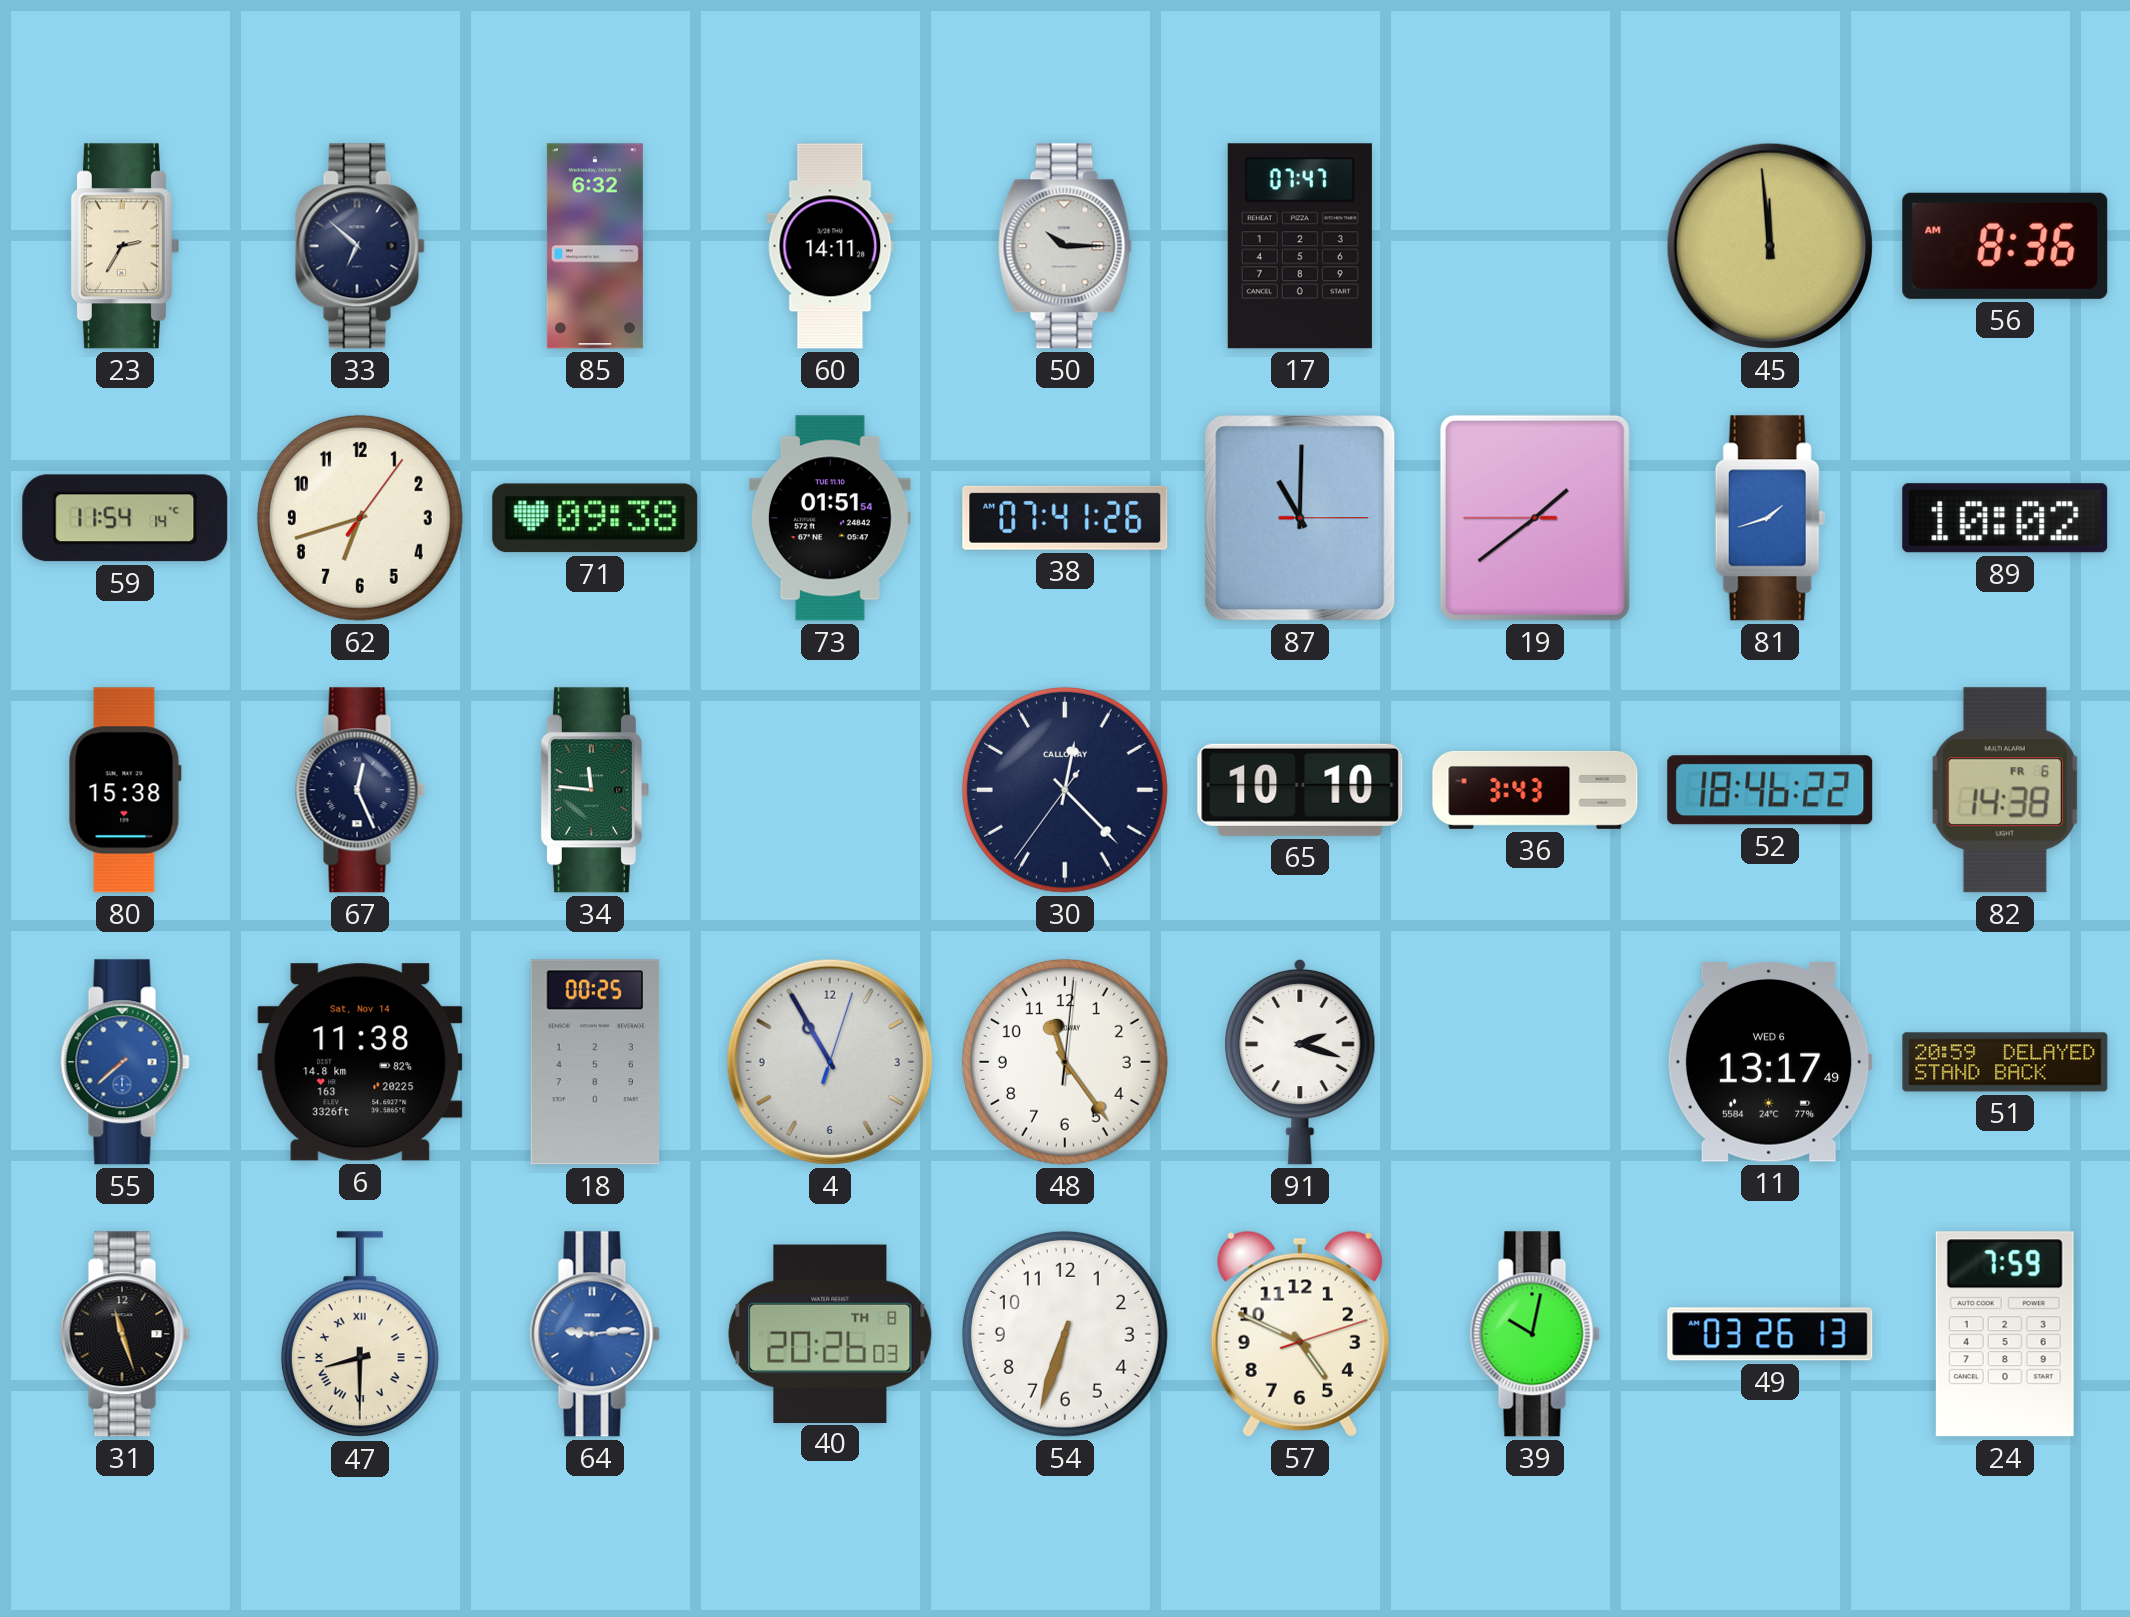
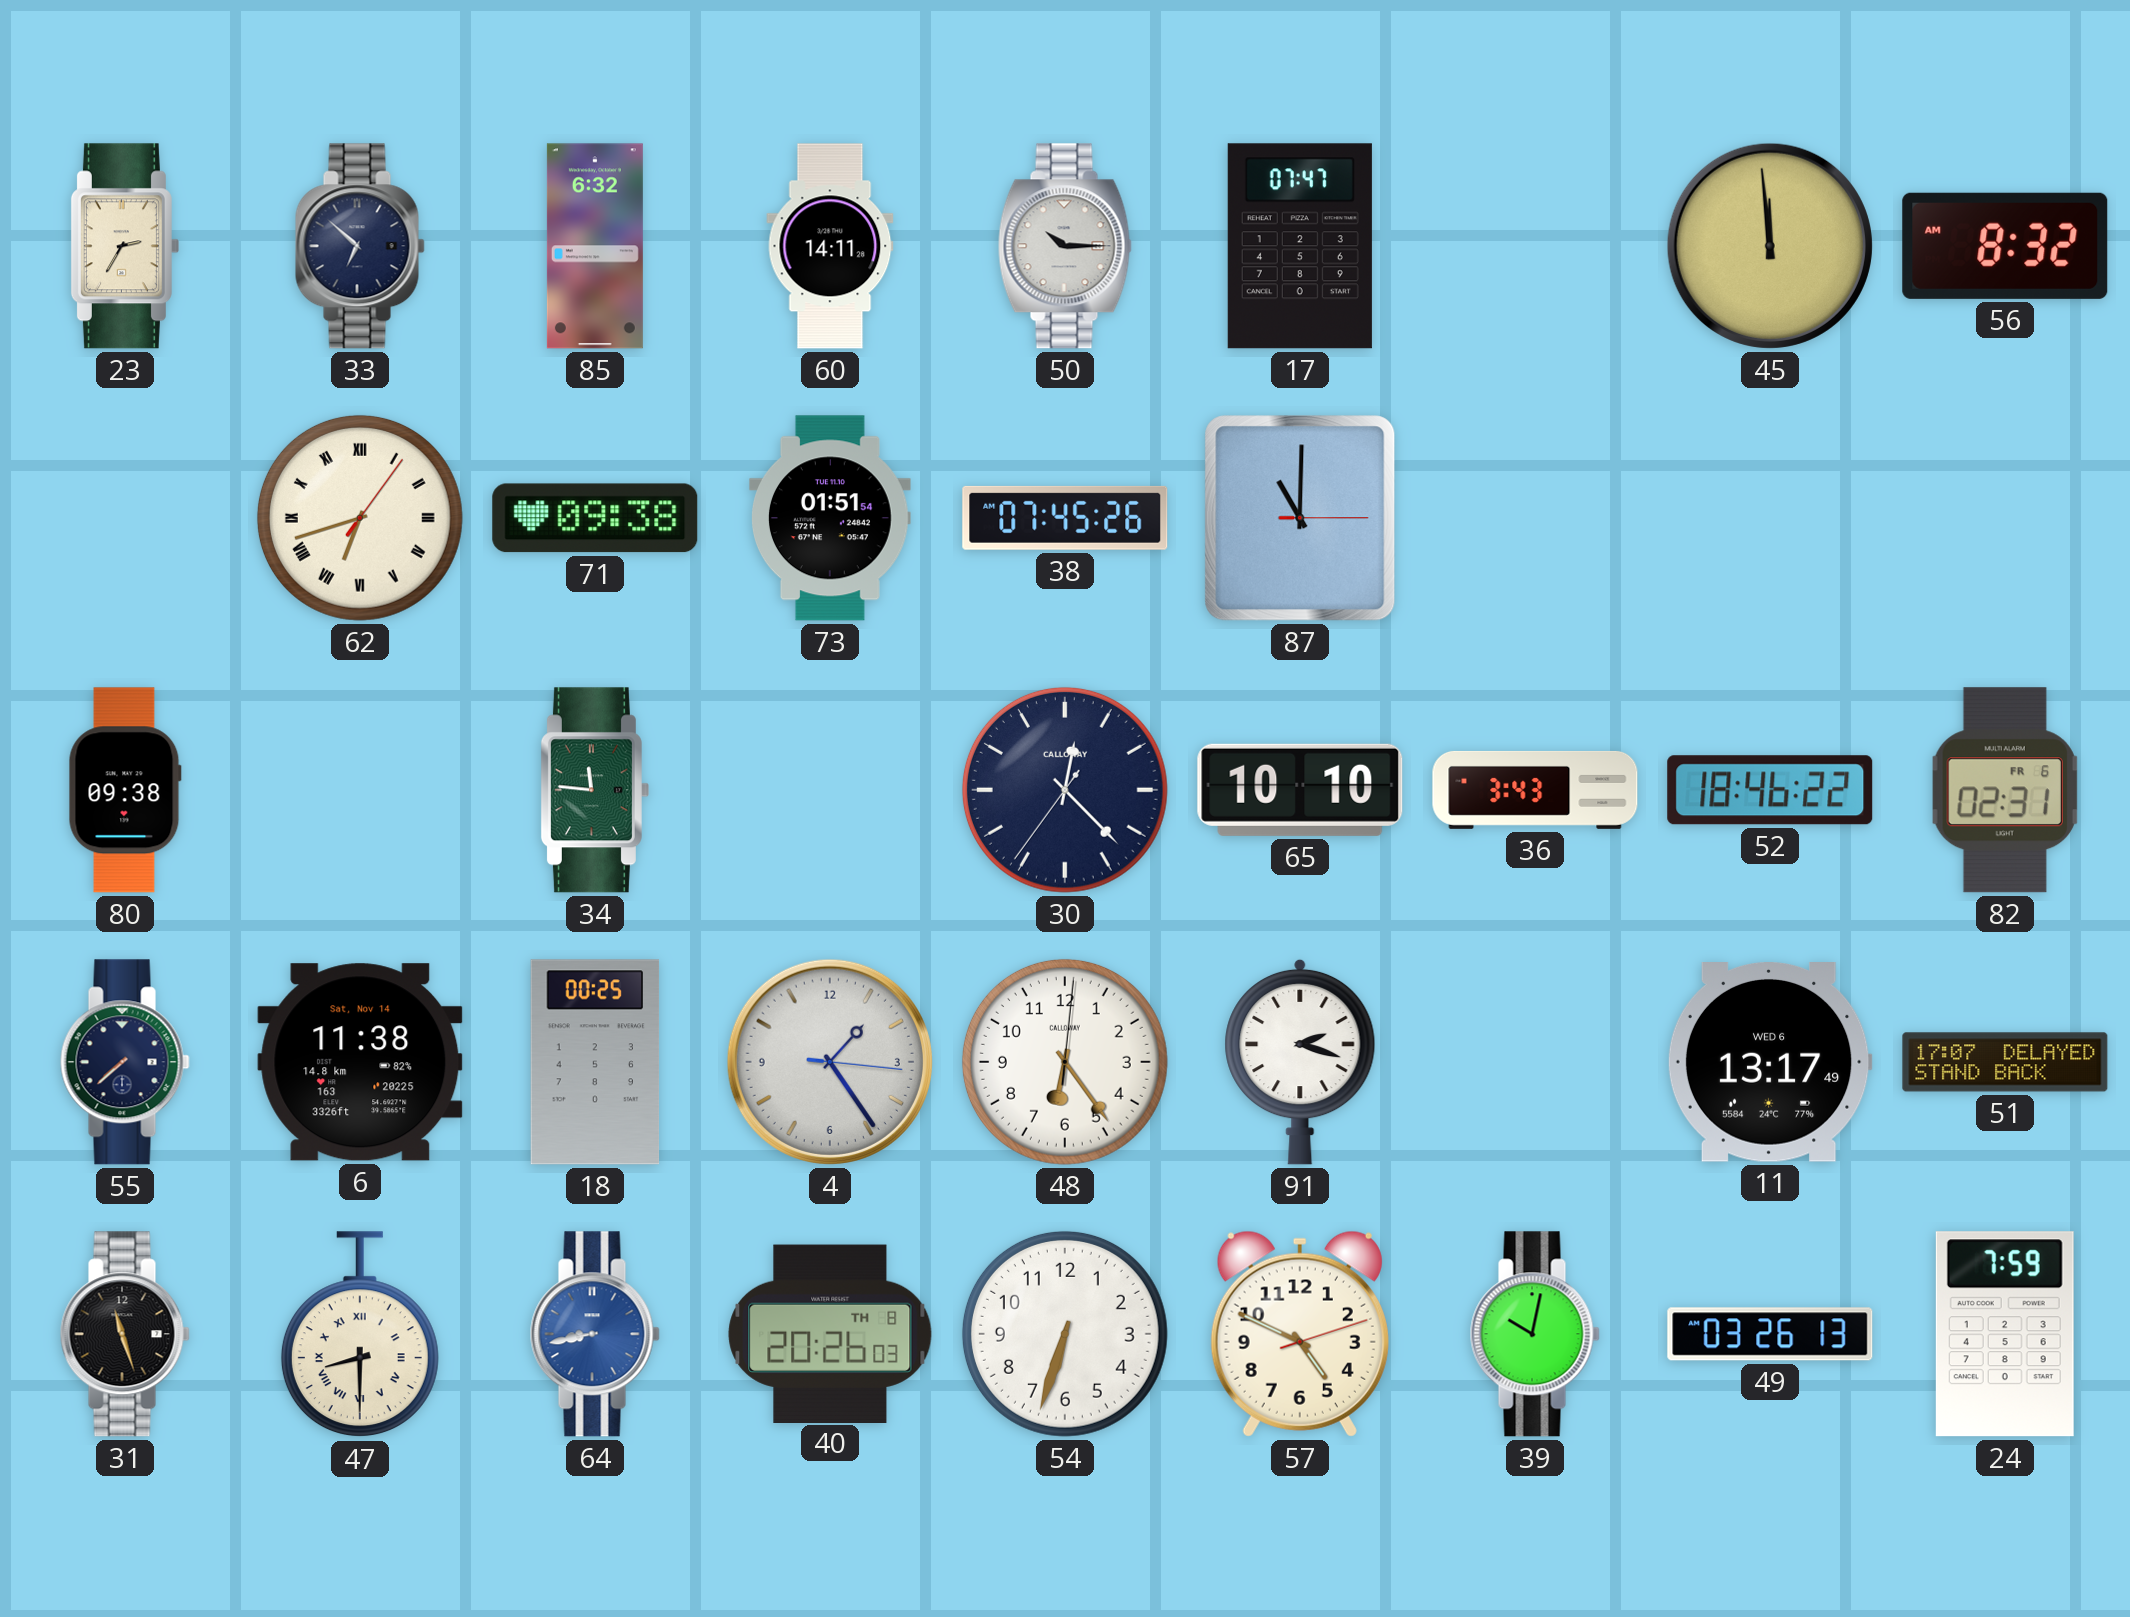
56: 8:36 -> 8:32
59: 11:54 -> none
62 numerals: Arabic -> Roman
38: 07:41 -> 07:45
19: 1:38 -> none
81: 1:42 -> none
89: 10:02 -> none
80: 15:38 -> 09:38
67: 12:26 -> none
82: 14:38 -> 02:31
55 dial: blue -> navy
4: 10:55 -> 1:24
48: 11:24 -> 6:24
51: 20:59 -> 17:07
64: 9:14 -> 8:43
